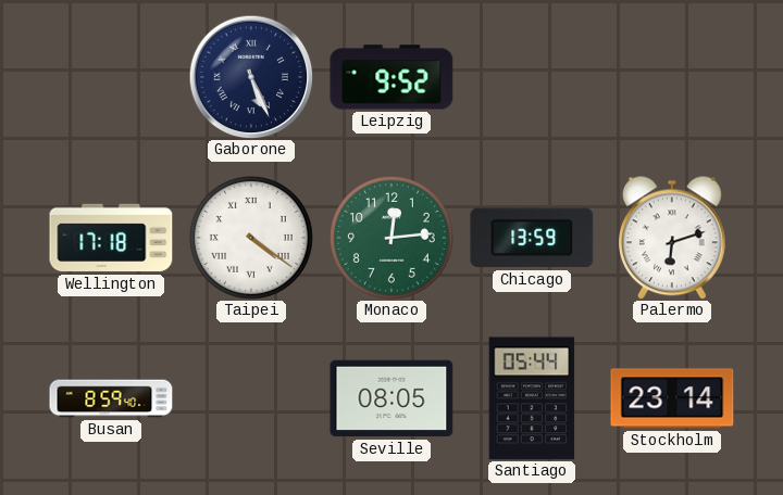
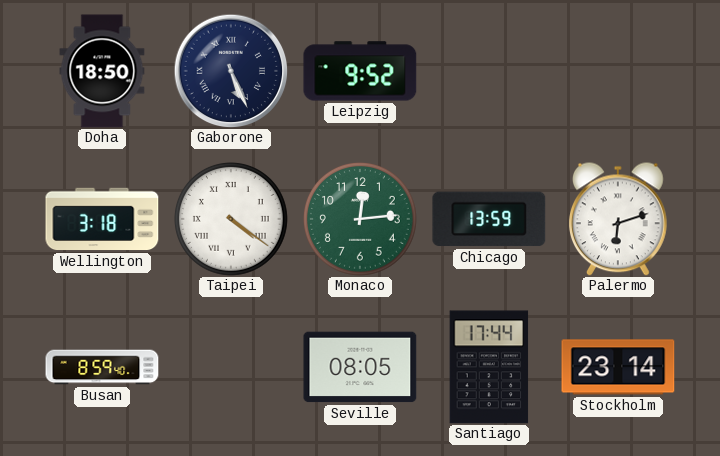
Doha: none -> 18:50
Wellington: 17:18 -> 3:18
Santiago: 05:44 -> 17:44
